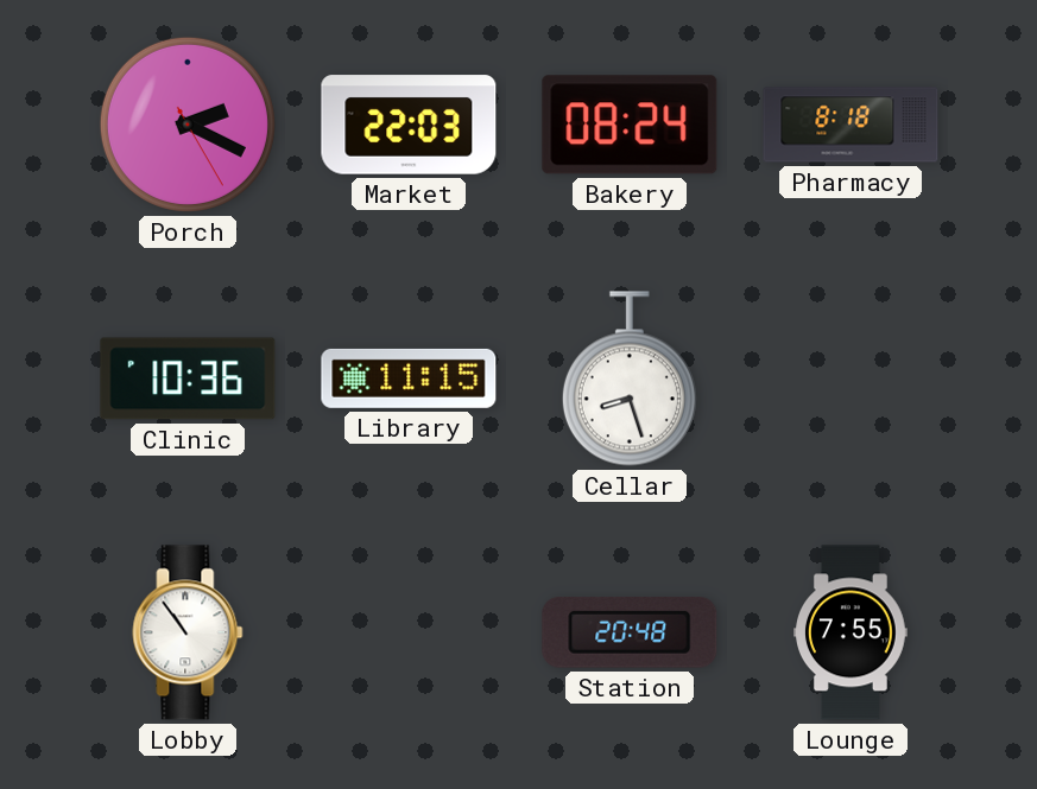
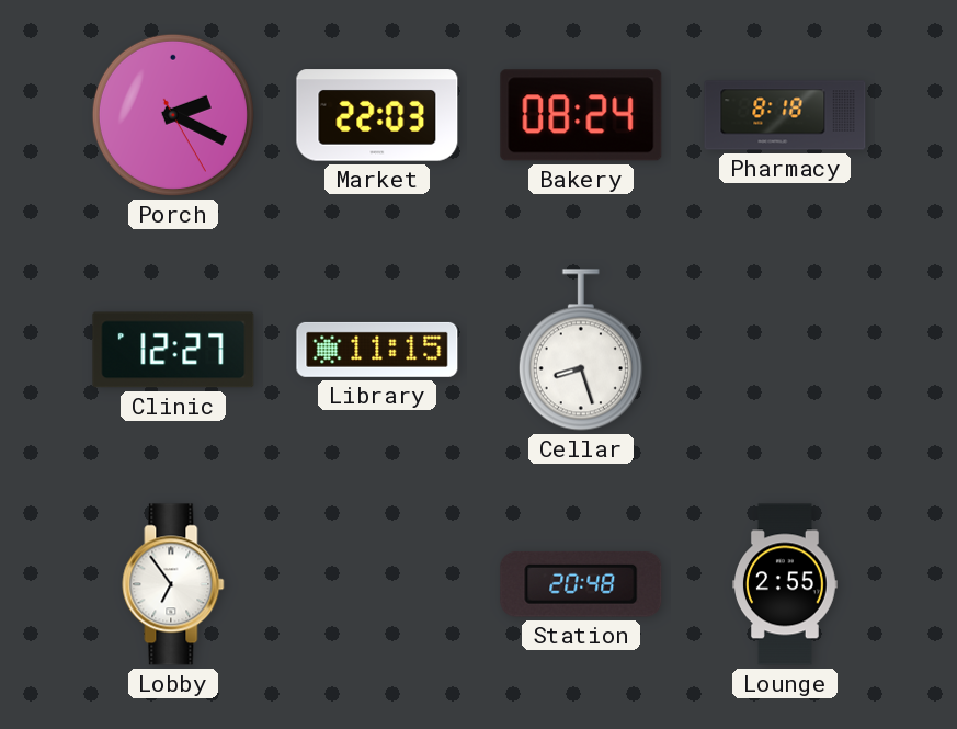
Clinic: 10:36 -> 12:27
Lobby: 10:54 -> 6:54
Lounge: 7:55 -> 2:55
